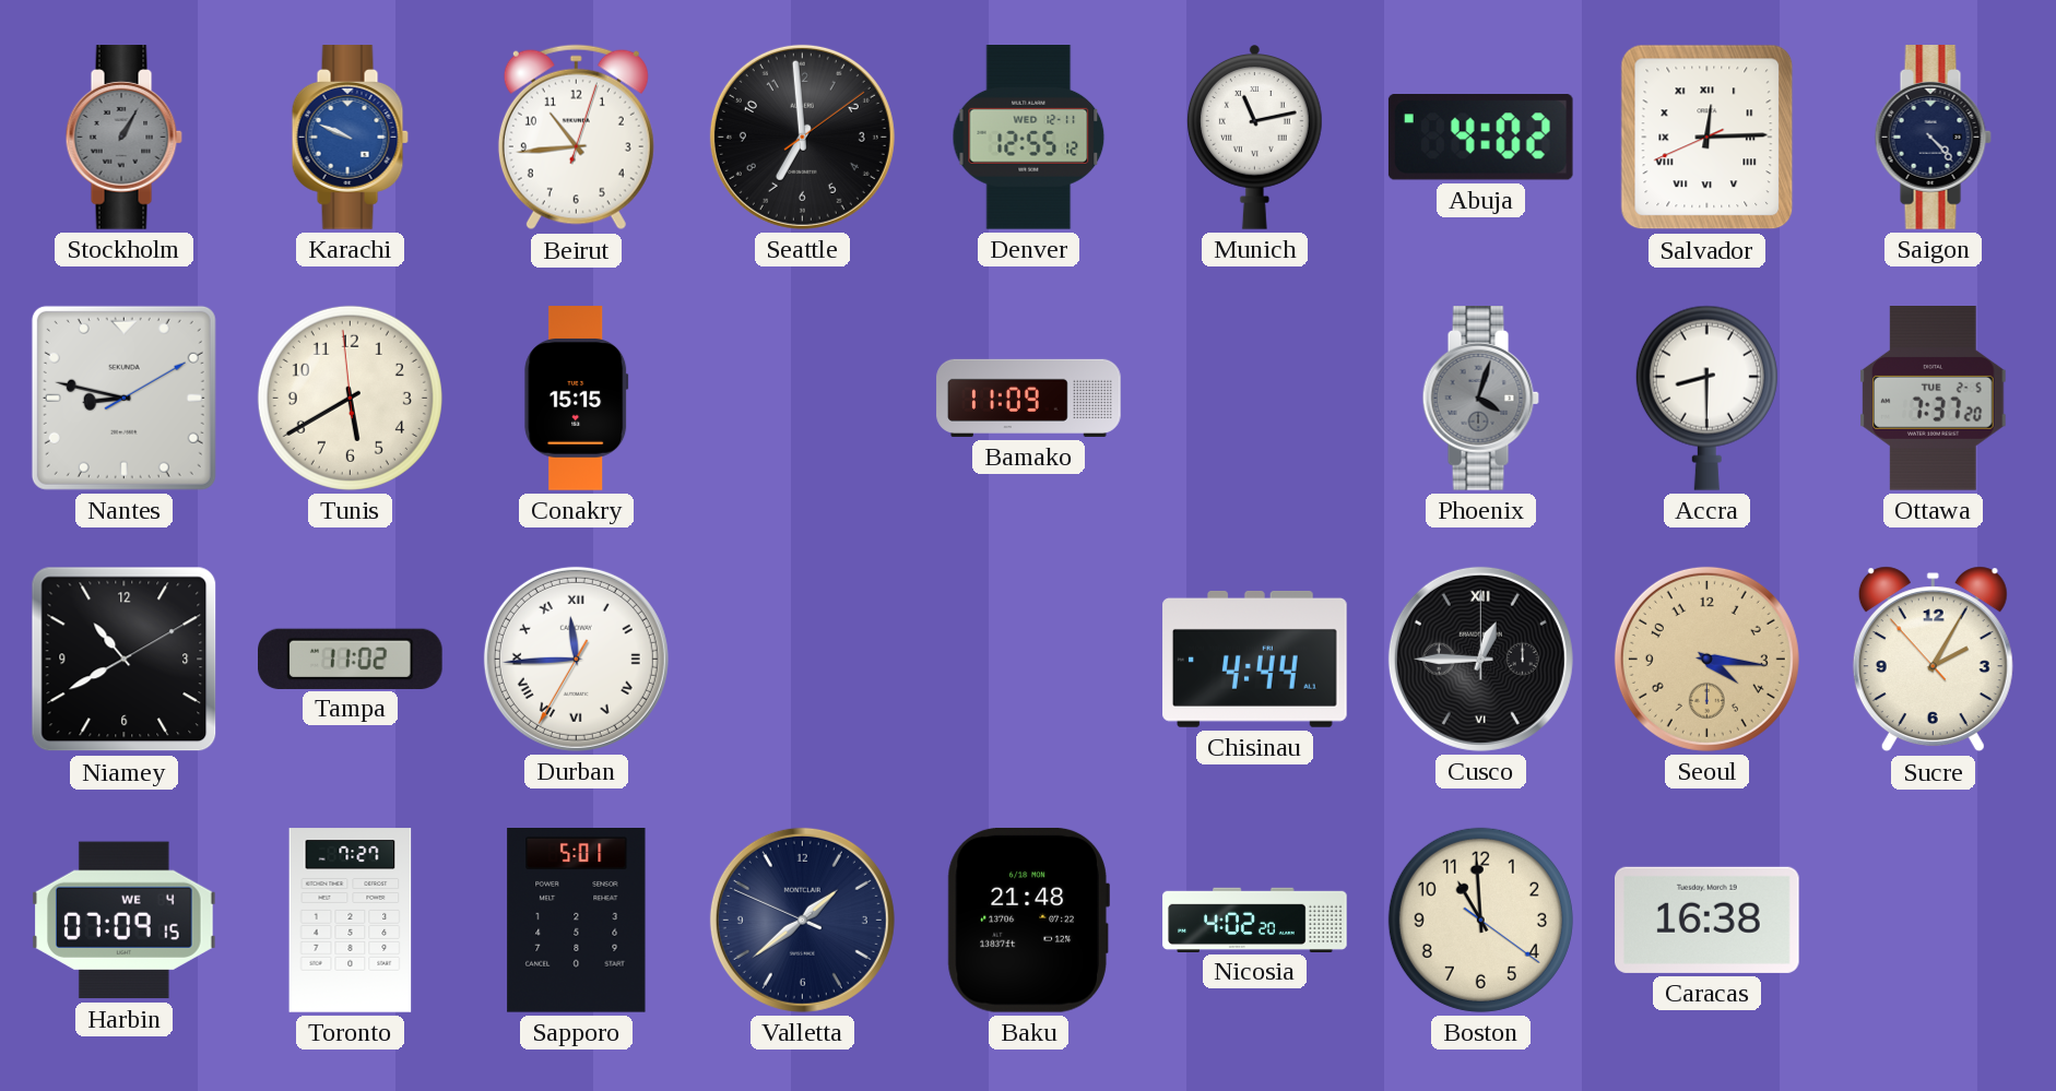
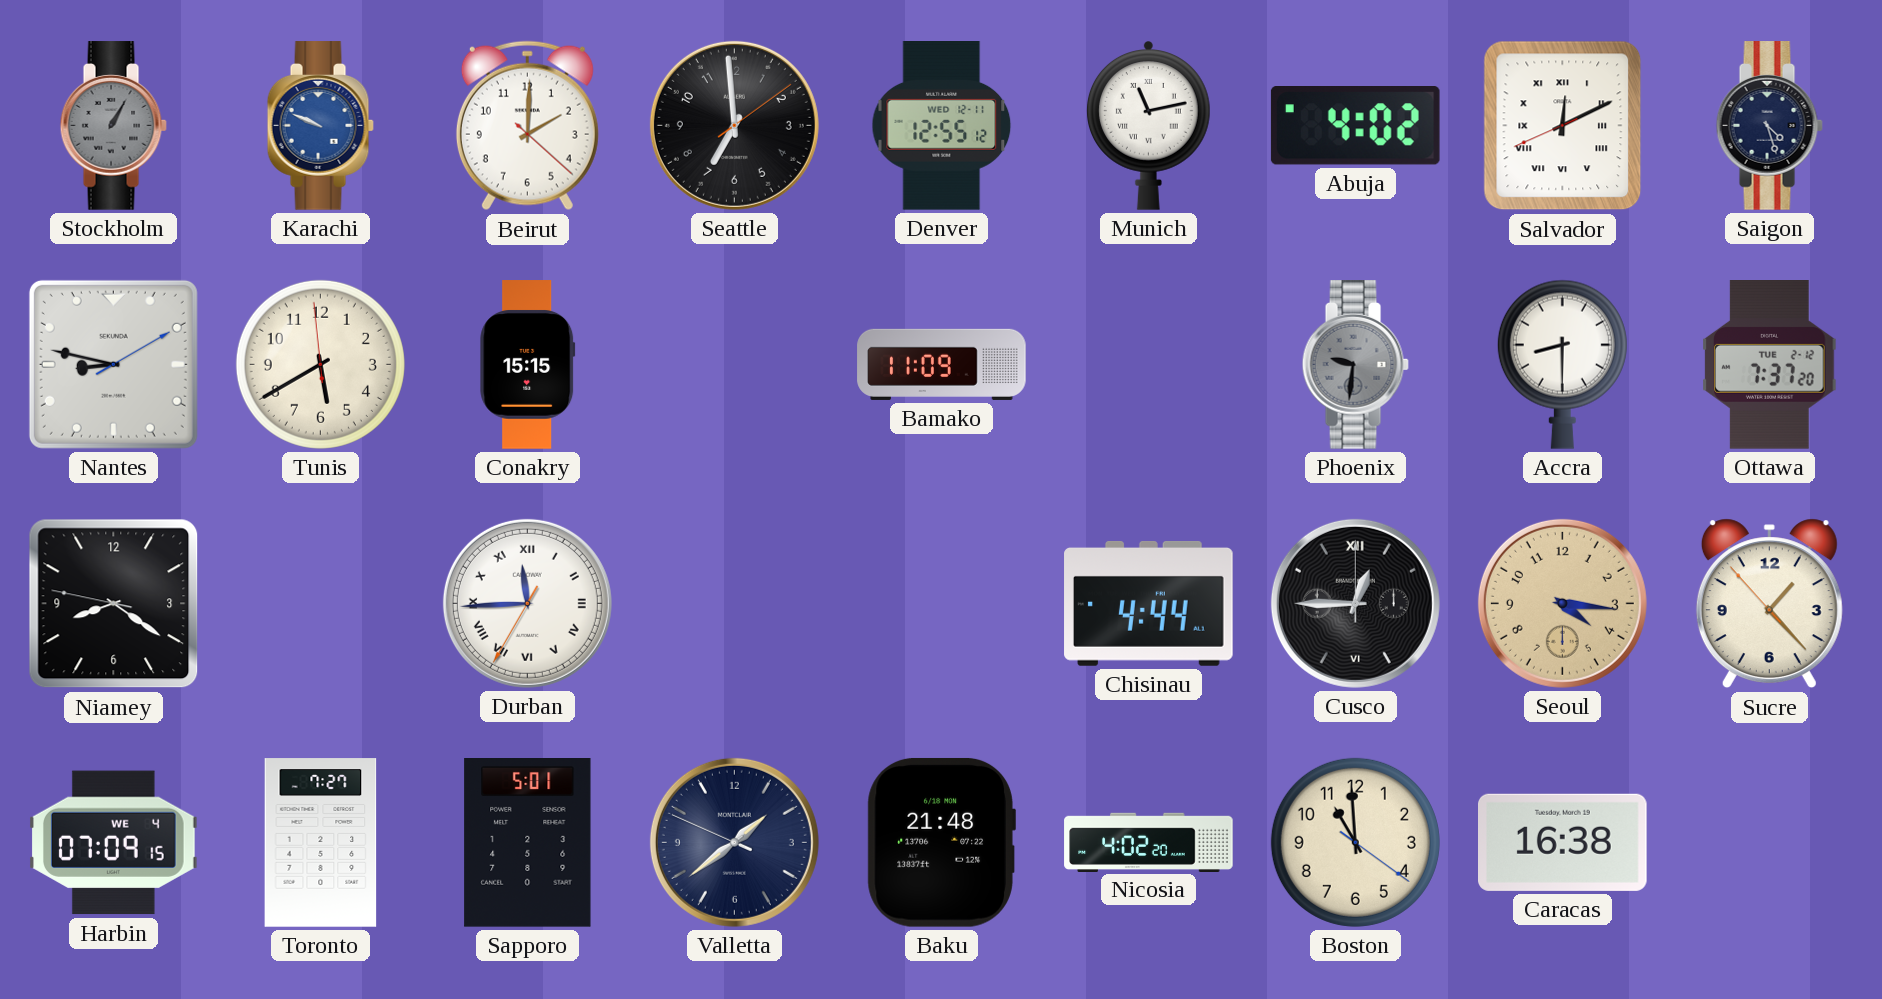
Beirut: 10:44 -> 2:00
Salvador: 12:14 -> 12:10
Saigon: 4:23 -> 4:27
Phoenix: 4:03 -> 9:31
Ottawa date: TUE 2-5 -> TUE 2-12
Niamey: 10:40 -> 8:20
Tampa: 11:02 -> none
Sucre: 2:04 -> 1:22
